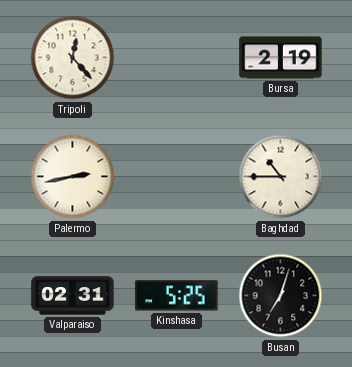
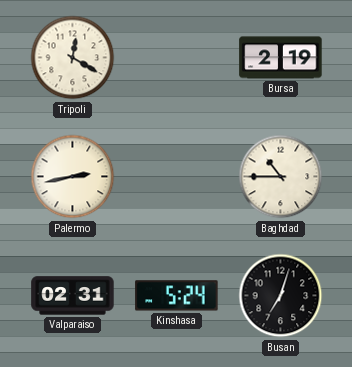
Tripoli: 12:23 -> 12:20
Kinshasa: 5:25 -> 5:24
